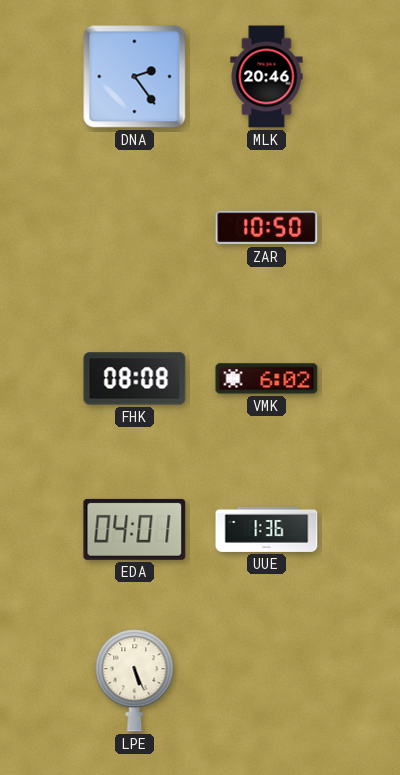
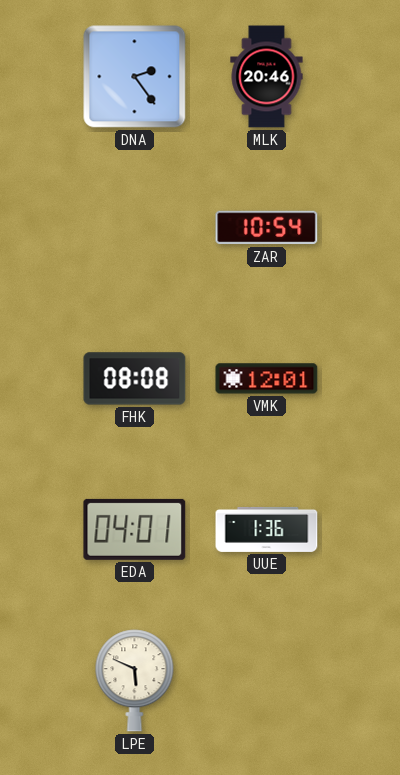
ZAR: 10:50 -> 10:54
VMK: 6:02 -> 12:01
LPE: 5:26 -> 5:49
